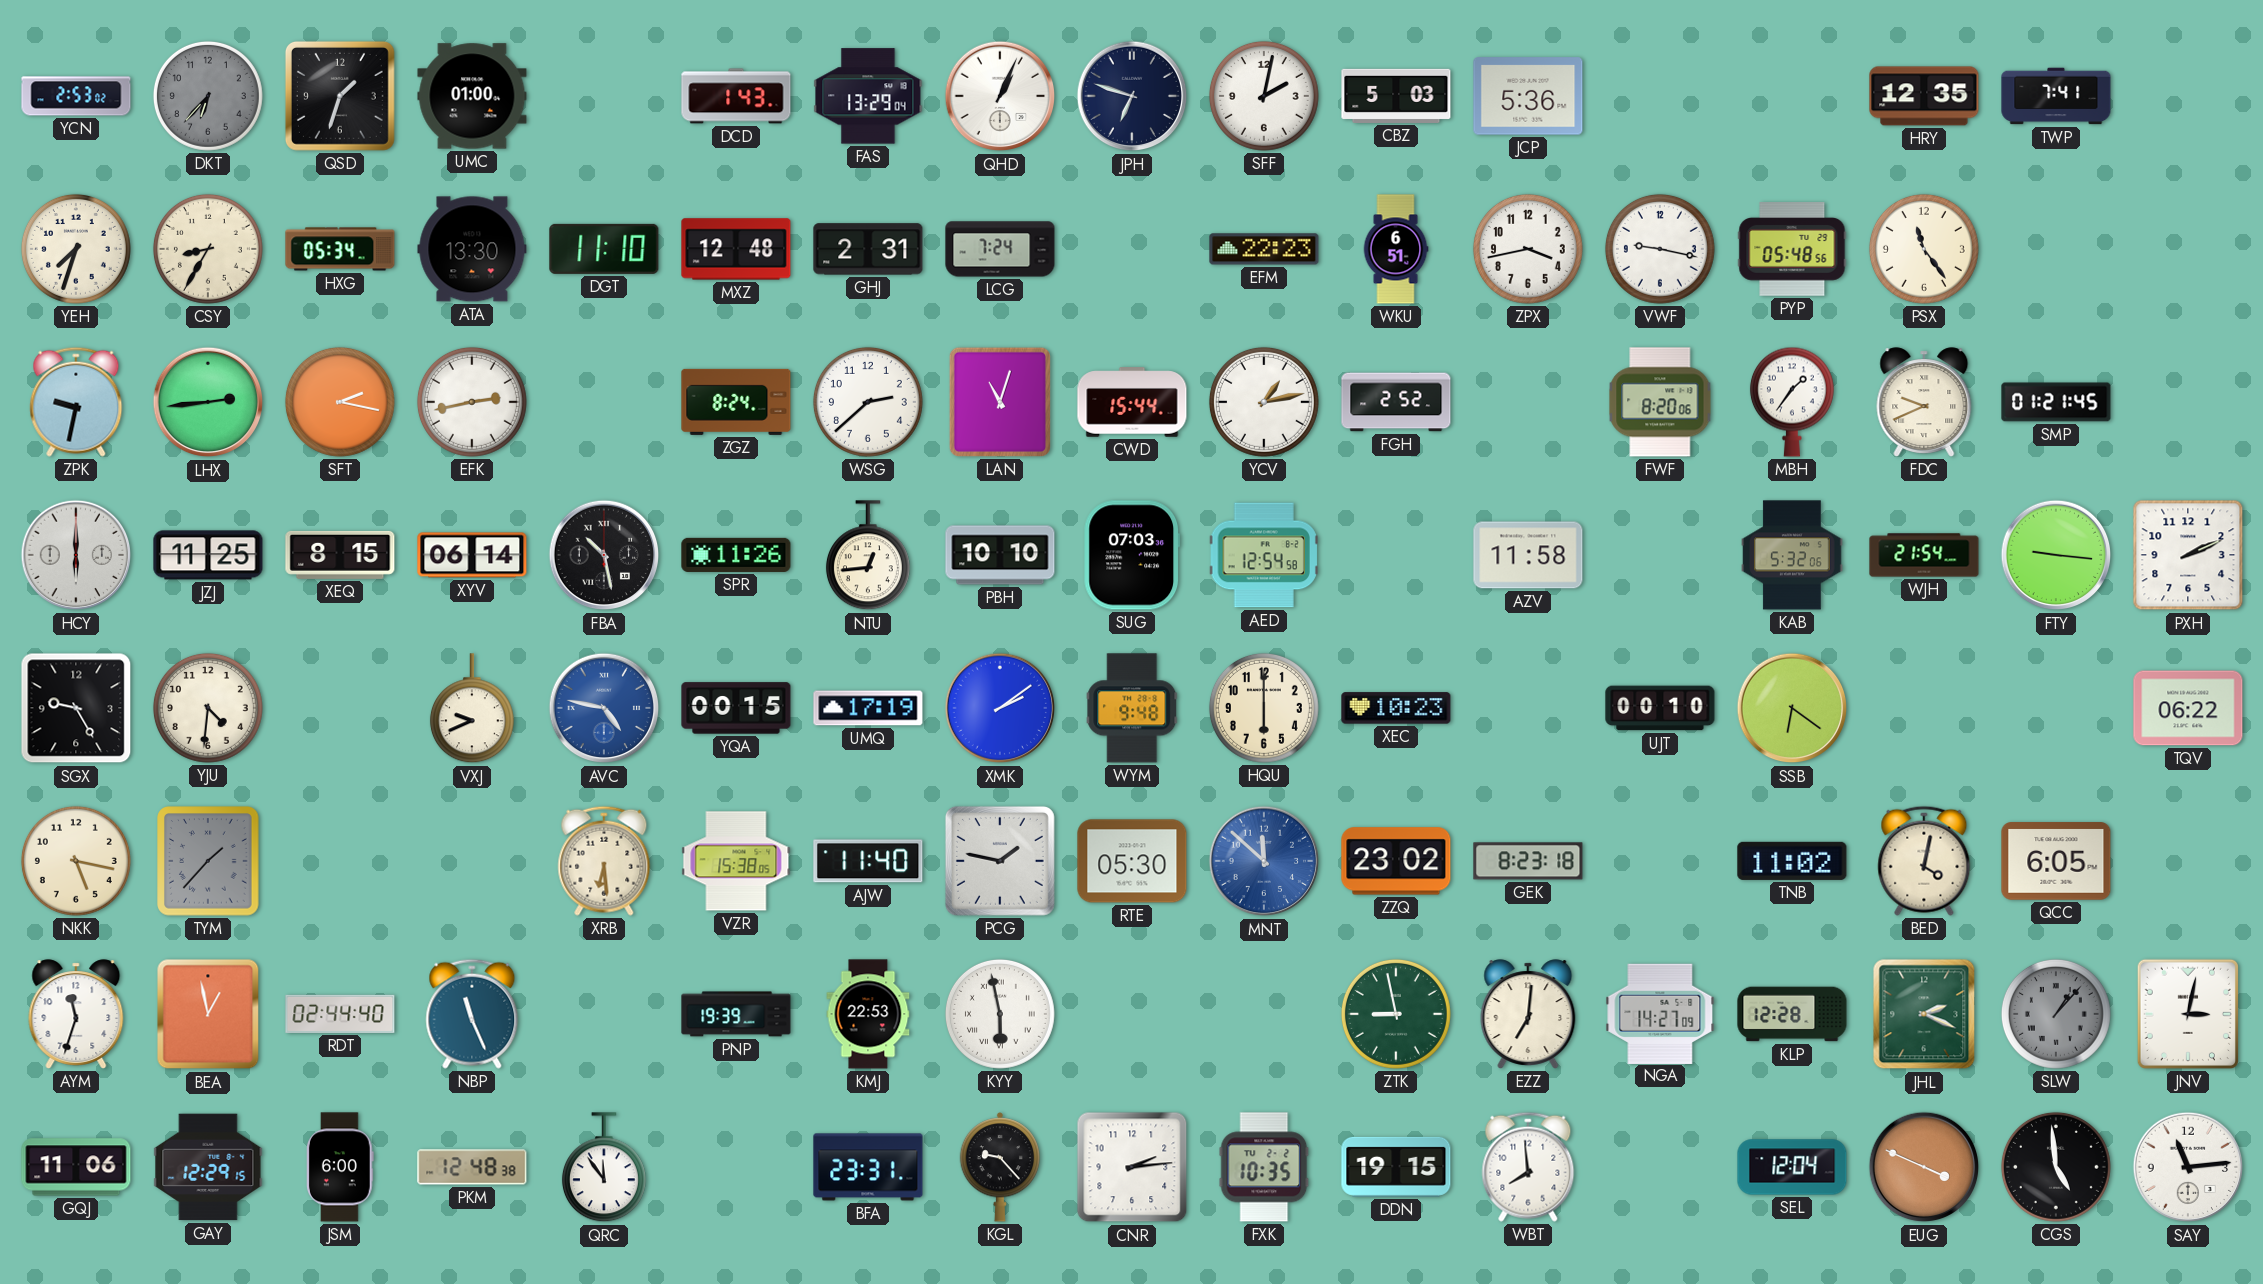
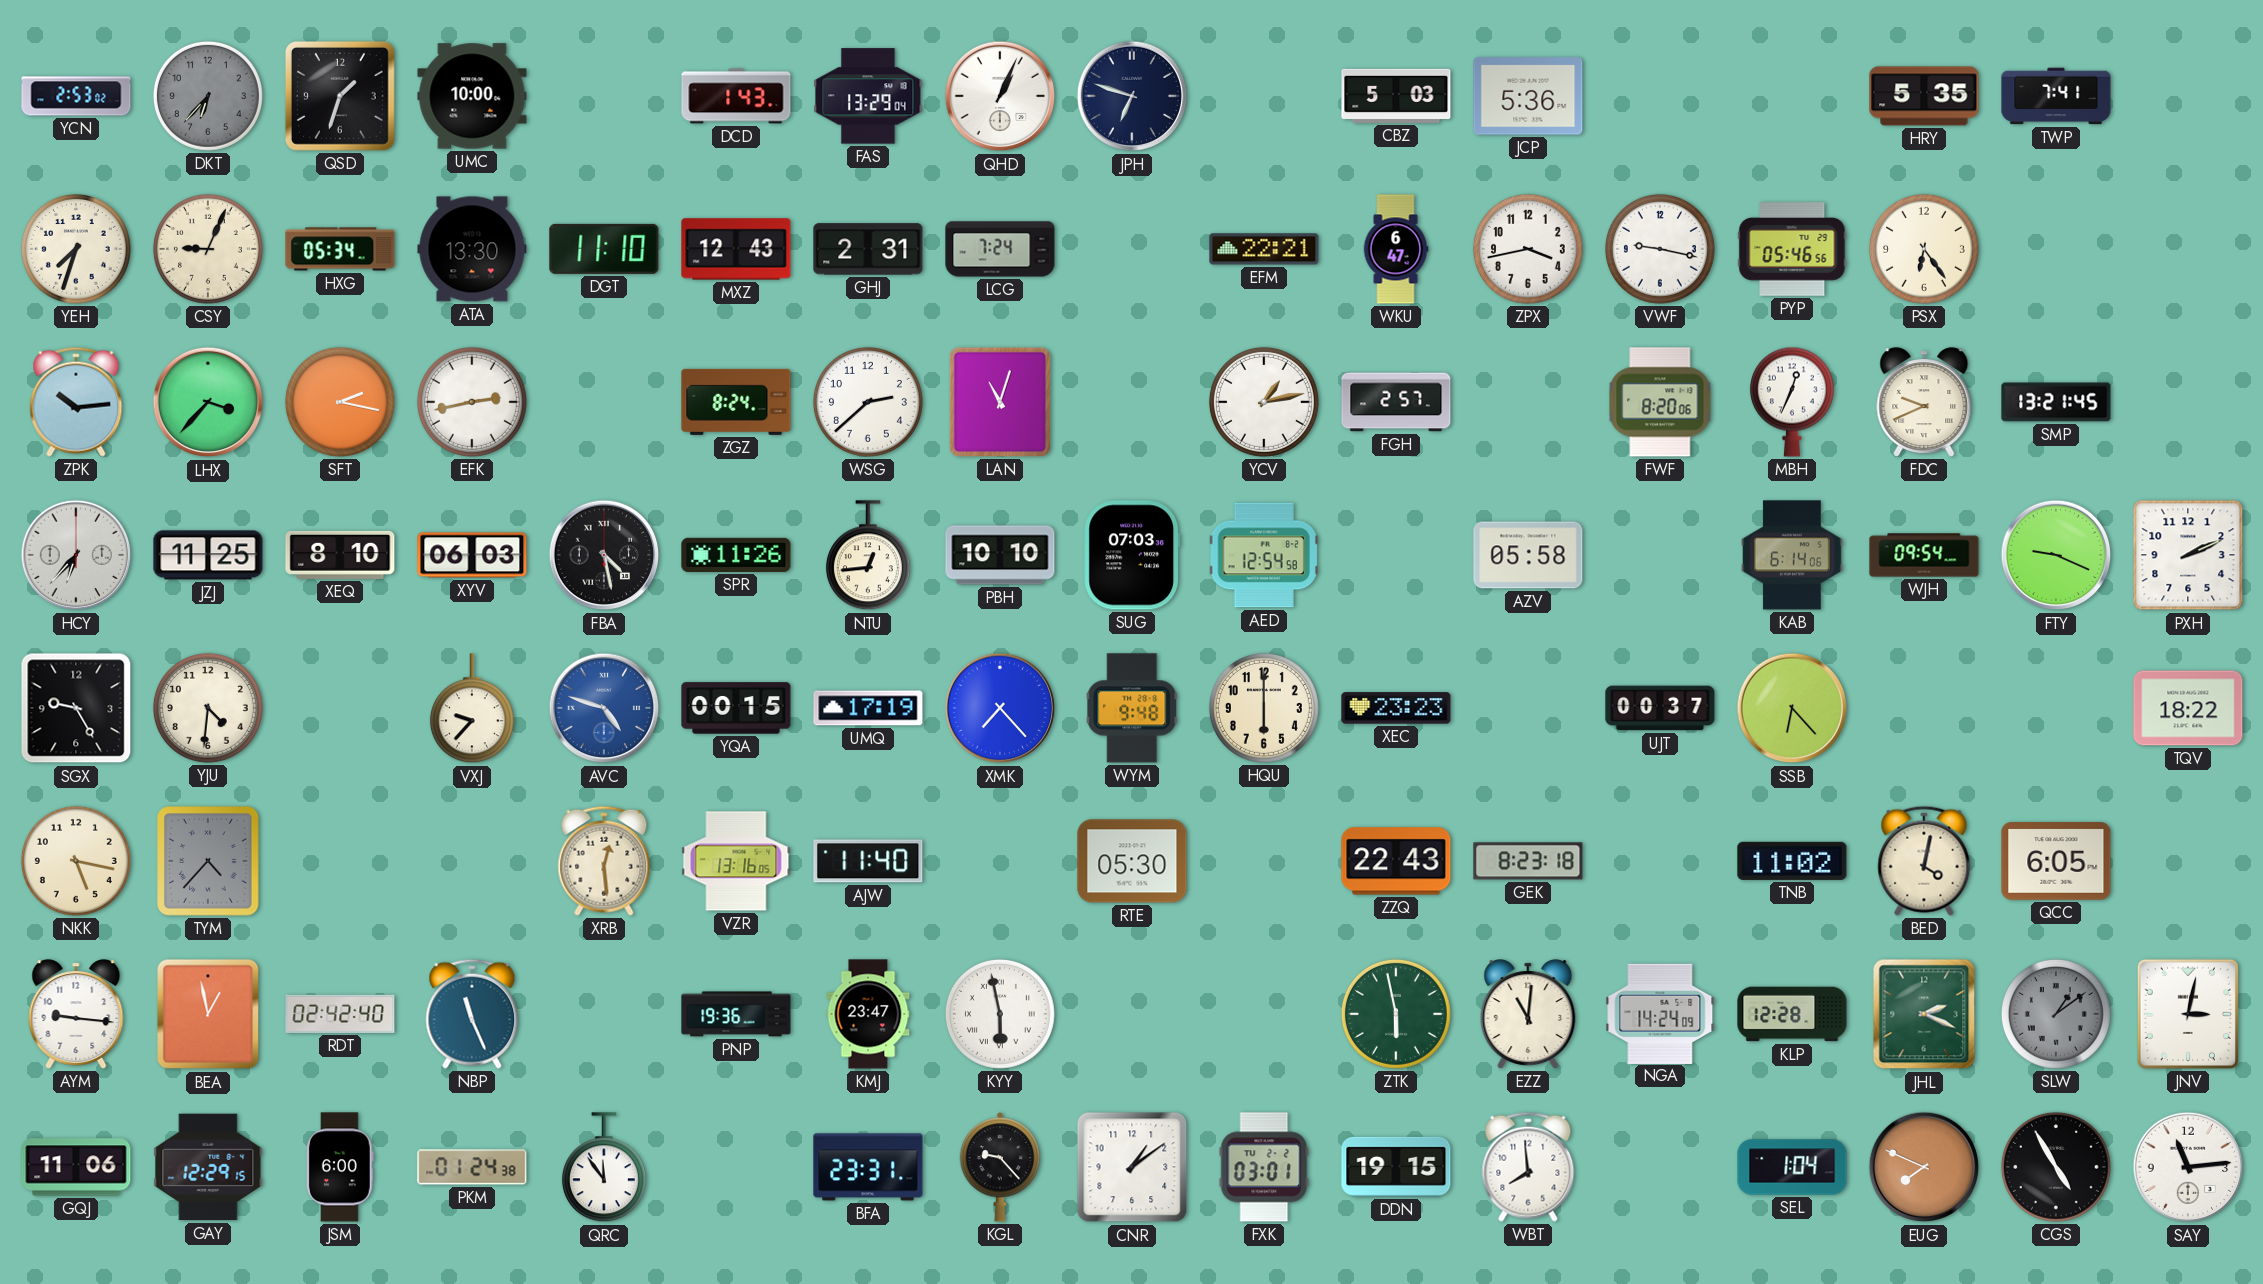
UMC: 01:00 -> 10:00
SFF: 2:02 -> none
HRY: 12:35 -> 5:35
CSY: 8:35 -> 9:04
MXZ: 12:48 -> 12:43
EFM: 22:23 -> 22:21
WKU: 6:51 -> 6:47
PYP: 05:48 -> 05:46
PSX: 11:24 -> 6:24
ZPK: 9:32 -> 10:14
LHX: 2:44 -> 3:37
CWD: 15:44 -> none
FGH: 2:52 -> 2:57
MBH: 1:36 -> 12:34
SMP: 01:21 -> 13:21
HCY: 6:00 -> 6:37
XEQ: 8:15 -> 8:10
XYV: 06:14 -> 06:03
FBA: 10:28 -> 4:28
AZV: 11:58 -> 05:58
KAB: 5:32 -> 6:14
WJH: 21:54 -> 09:54
FTY: 9:16 -> 9:19
VXJ: 9:41 -> 9:37
AVC: 4:47 -> 4:48
XMK: 2:09 -> 7:23
XEC: 10:23 -> 23:23
UJT: 00:10 -> 00:37
SSB: 6:21 -> 6:23
TQV: 06:22 -> 18:22
TYM: 1:37 -> 4:37
XRB: 6:29 -> 12:29
VZR: 15:38 -> 13:16
PCG: 1:47 -> none
MNT: 11:52 -> none
ZZQ: 23:02 -> 22:43
AYM: 11:33 -> 9:16
RDT: 02:44 -> 02:42
PNP: 19:39 -> 19:36
KMJ: 22:53 -> 23:47
ZTK: 8:58 -> 5:58
EZZ: 7:01 -> 11:01
NGA: 14:27 -> 14:24
SLW: 1:07 -> 1:09
PKM: 12:48 -> 01:24
CNR: 2:14 -> 1:09
FXK: 10:35 -> 03:01
SEL: 12:04 -> 1:04
EUG: 3:49 -> 7:49
CGS: 4:59 -> 4:55
